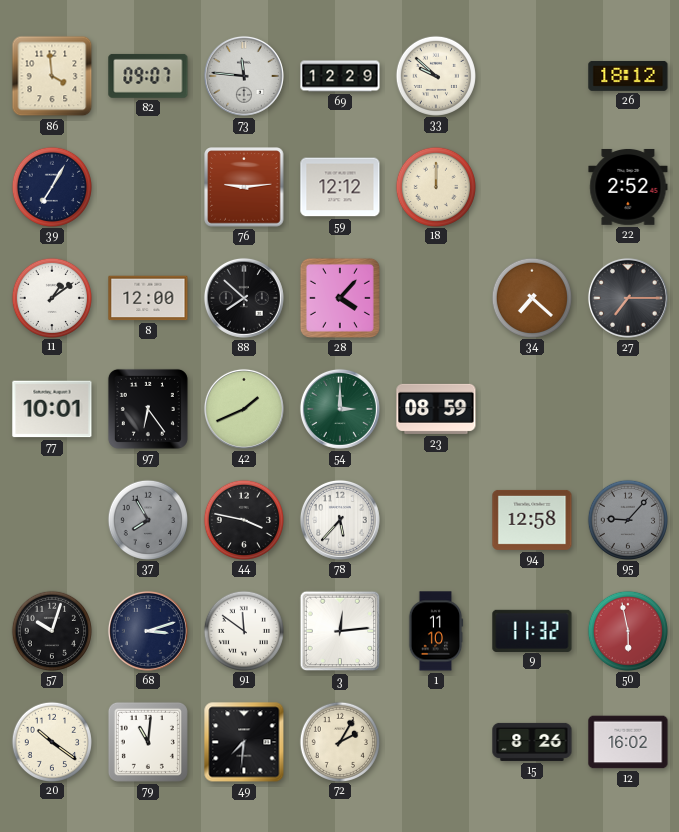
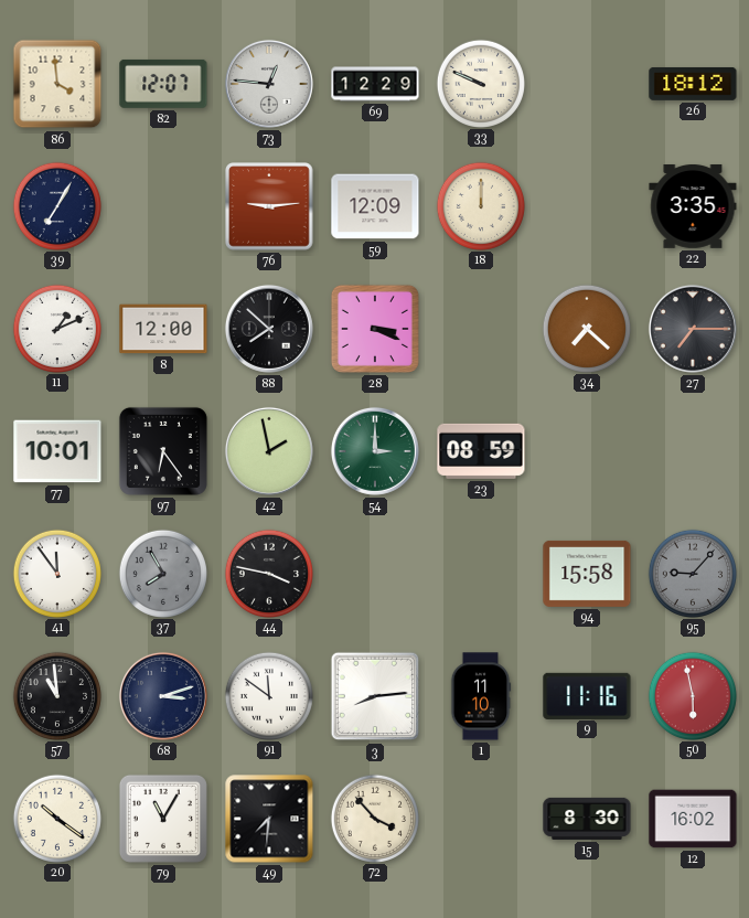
82: 09:07 -> 12:07
73: 11:46 -> 12:46
33: 9:52 -> 9:49
59: 12:12 -> 12:09
22: 2:52 -> 3:35
11: 1:09 -> 1:11
28: 4:07 -> 3:19
42: 1:41 -> 1:58
41: none -> 11:54
78: 5:37 -> none
94: 12:58 -> 15:58
57: 10:03 -> 10:59
3: 12:14 -> 8:14
9: 11:32 -> 11:16
79: 11:01 -> 11:05
72: 2:05 -> 3:53
15: 8:26 -> 8:30
